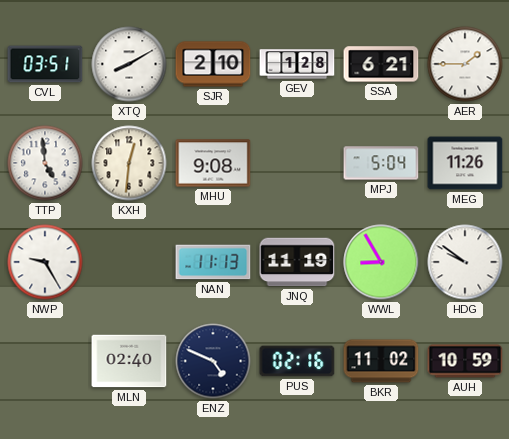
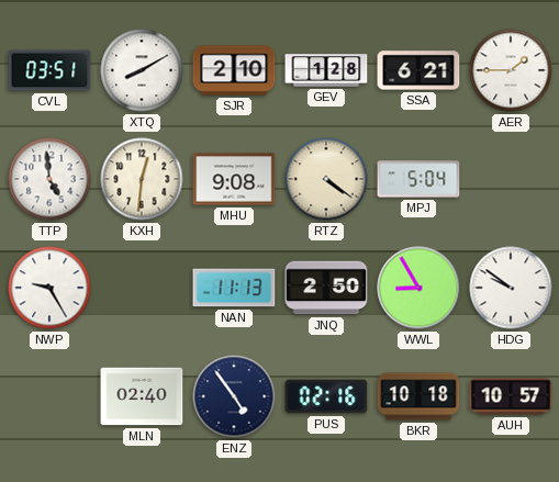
RTZ: none -> 4:21
MEG: 11:26 -> none
JNQ: 11:19 -> 2:50
ENZ: 4:49 -> 4:54
BKR: 11:02 -> 10:18
AUH: 10:59 -> 10:57
